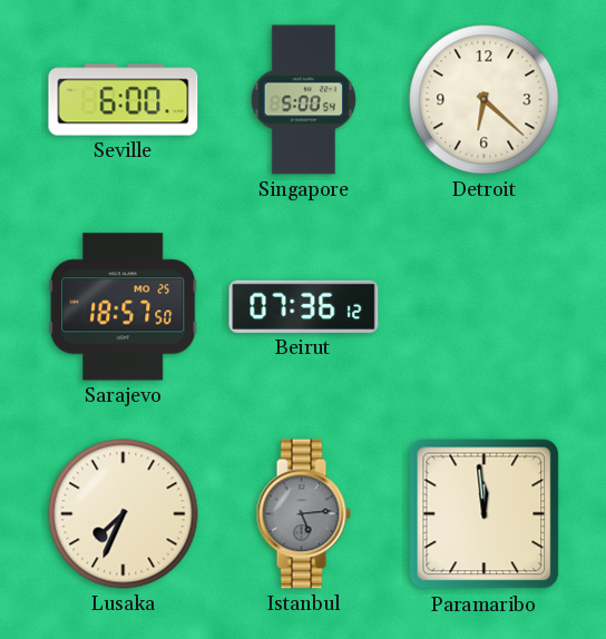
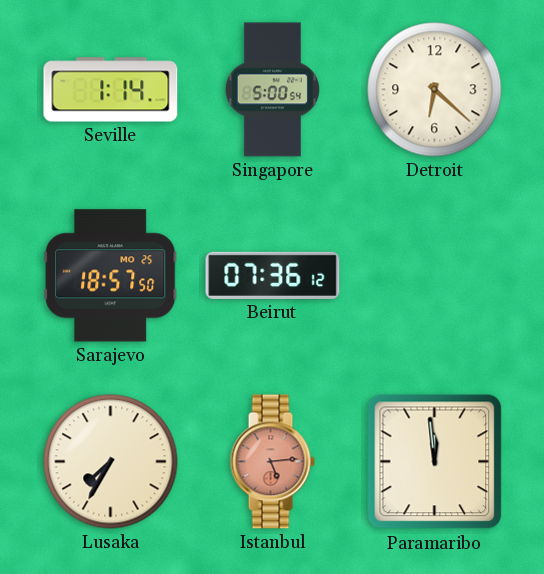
Seville: 6:00 -> 1:14
Lusaka: 7:34 -> 7:35
Istanbul dial: grey -> salmon
